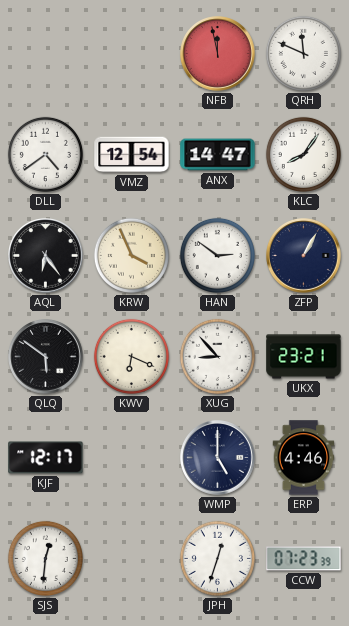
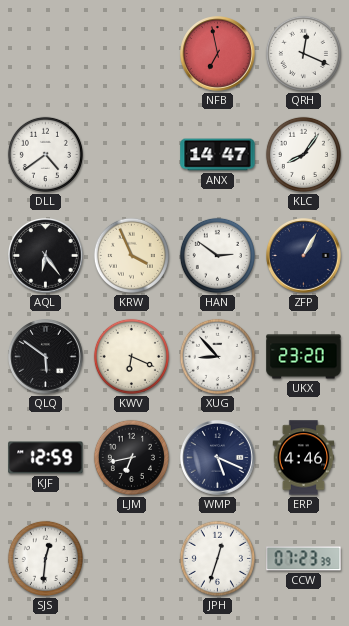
NFB: 11:58 -> 6:58
QRH: 11:49 -> 12:19
VMZ: 12:54 -> none
UKX: 23:21 -> 23:20
KJF: 12:17 -> 12:59
LJM: none -> 6:43
WMP: 5:00 -> 5:19
